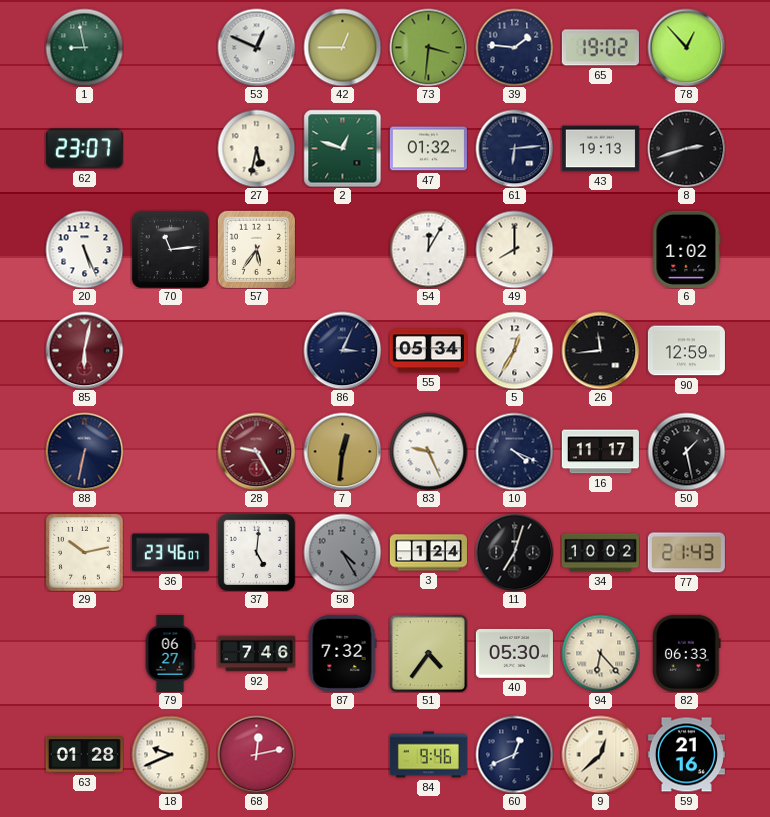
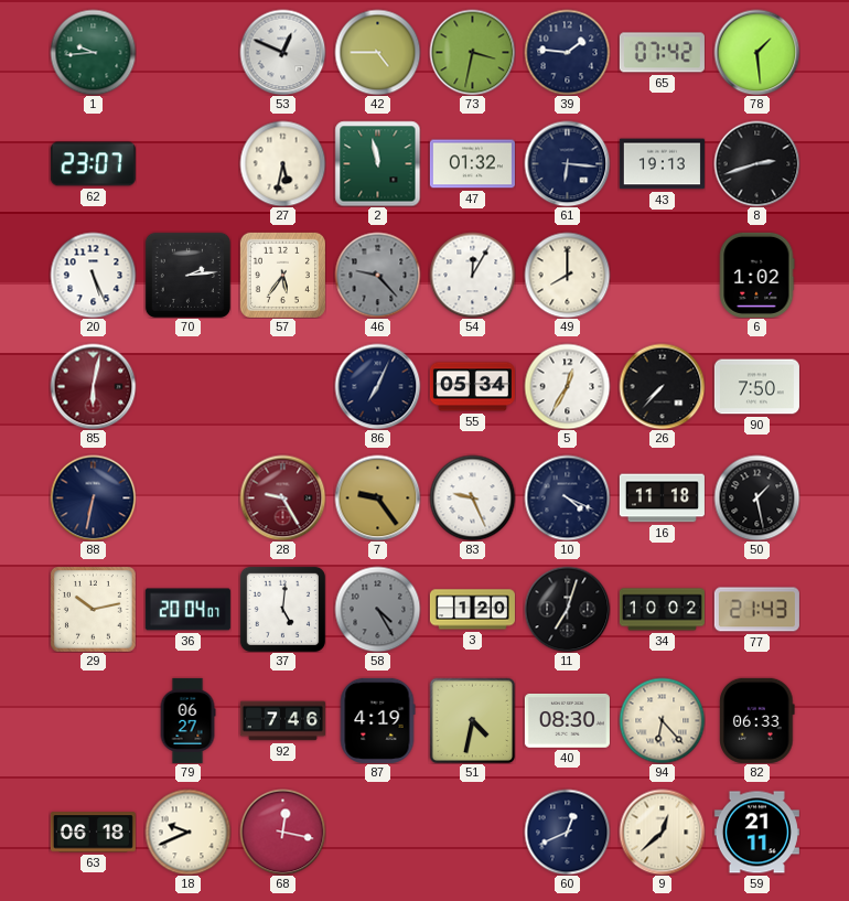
1: 8:58 -> 9:44
42: 12:45 -> 4:45
73: 3:31 -> 3:32
65: 19:02 -> 07:42
78: 12:53 -> 1:29
2: 12:48 -> 11:58
61: 6:14 -> 6:16
70: 11:14 -> 2:14
46: none -> 9:23
86: 3:04 -> 7:04
26: 11:44 -> 7:37
90: 12:59 -> 7:50
7: 12:31 -> 9:24
16: 11:17 -> 11:18
36: 23:46 -> 20:04
3: 1:24 -> 1:20
87: 7:32 -> 4:19
51: 4:36 -> 4:32
40: 05:30 -> 08:30
63: 01:28 -> 06:18
68: 12:13 -> 12:17
84: 9:46 -> none
59: 21:16 -> 21:11
